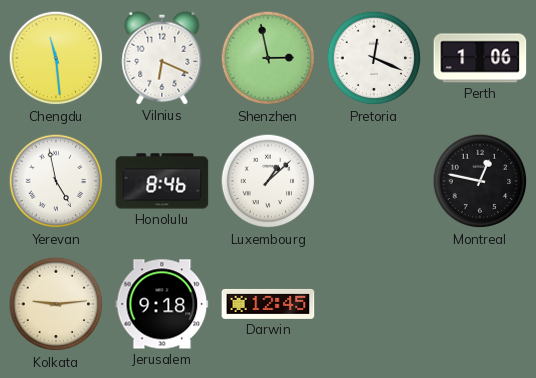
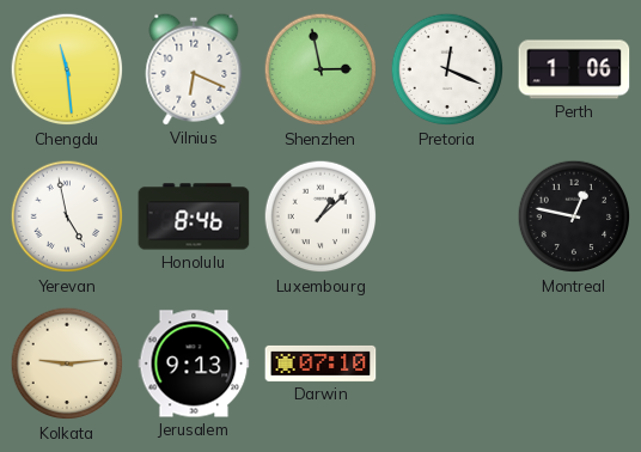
Jerusalem: 9:18 -> 9:13
Darwin: 12:45 -> 07:10
